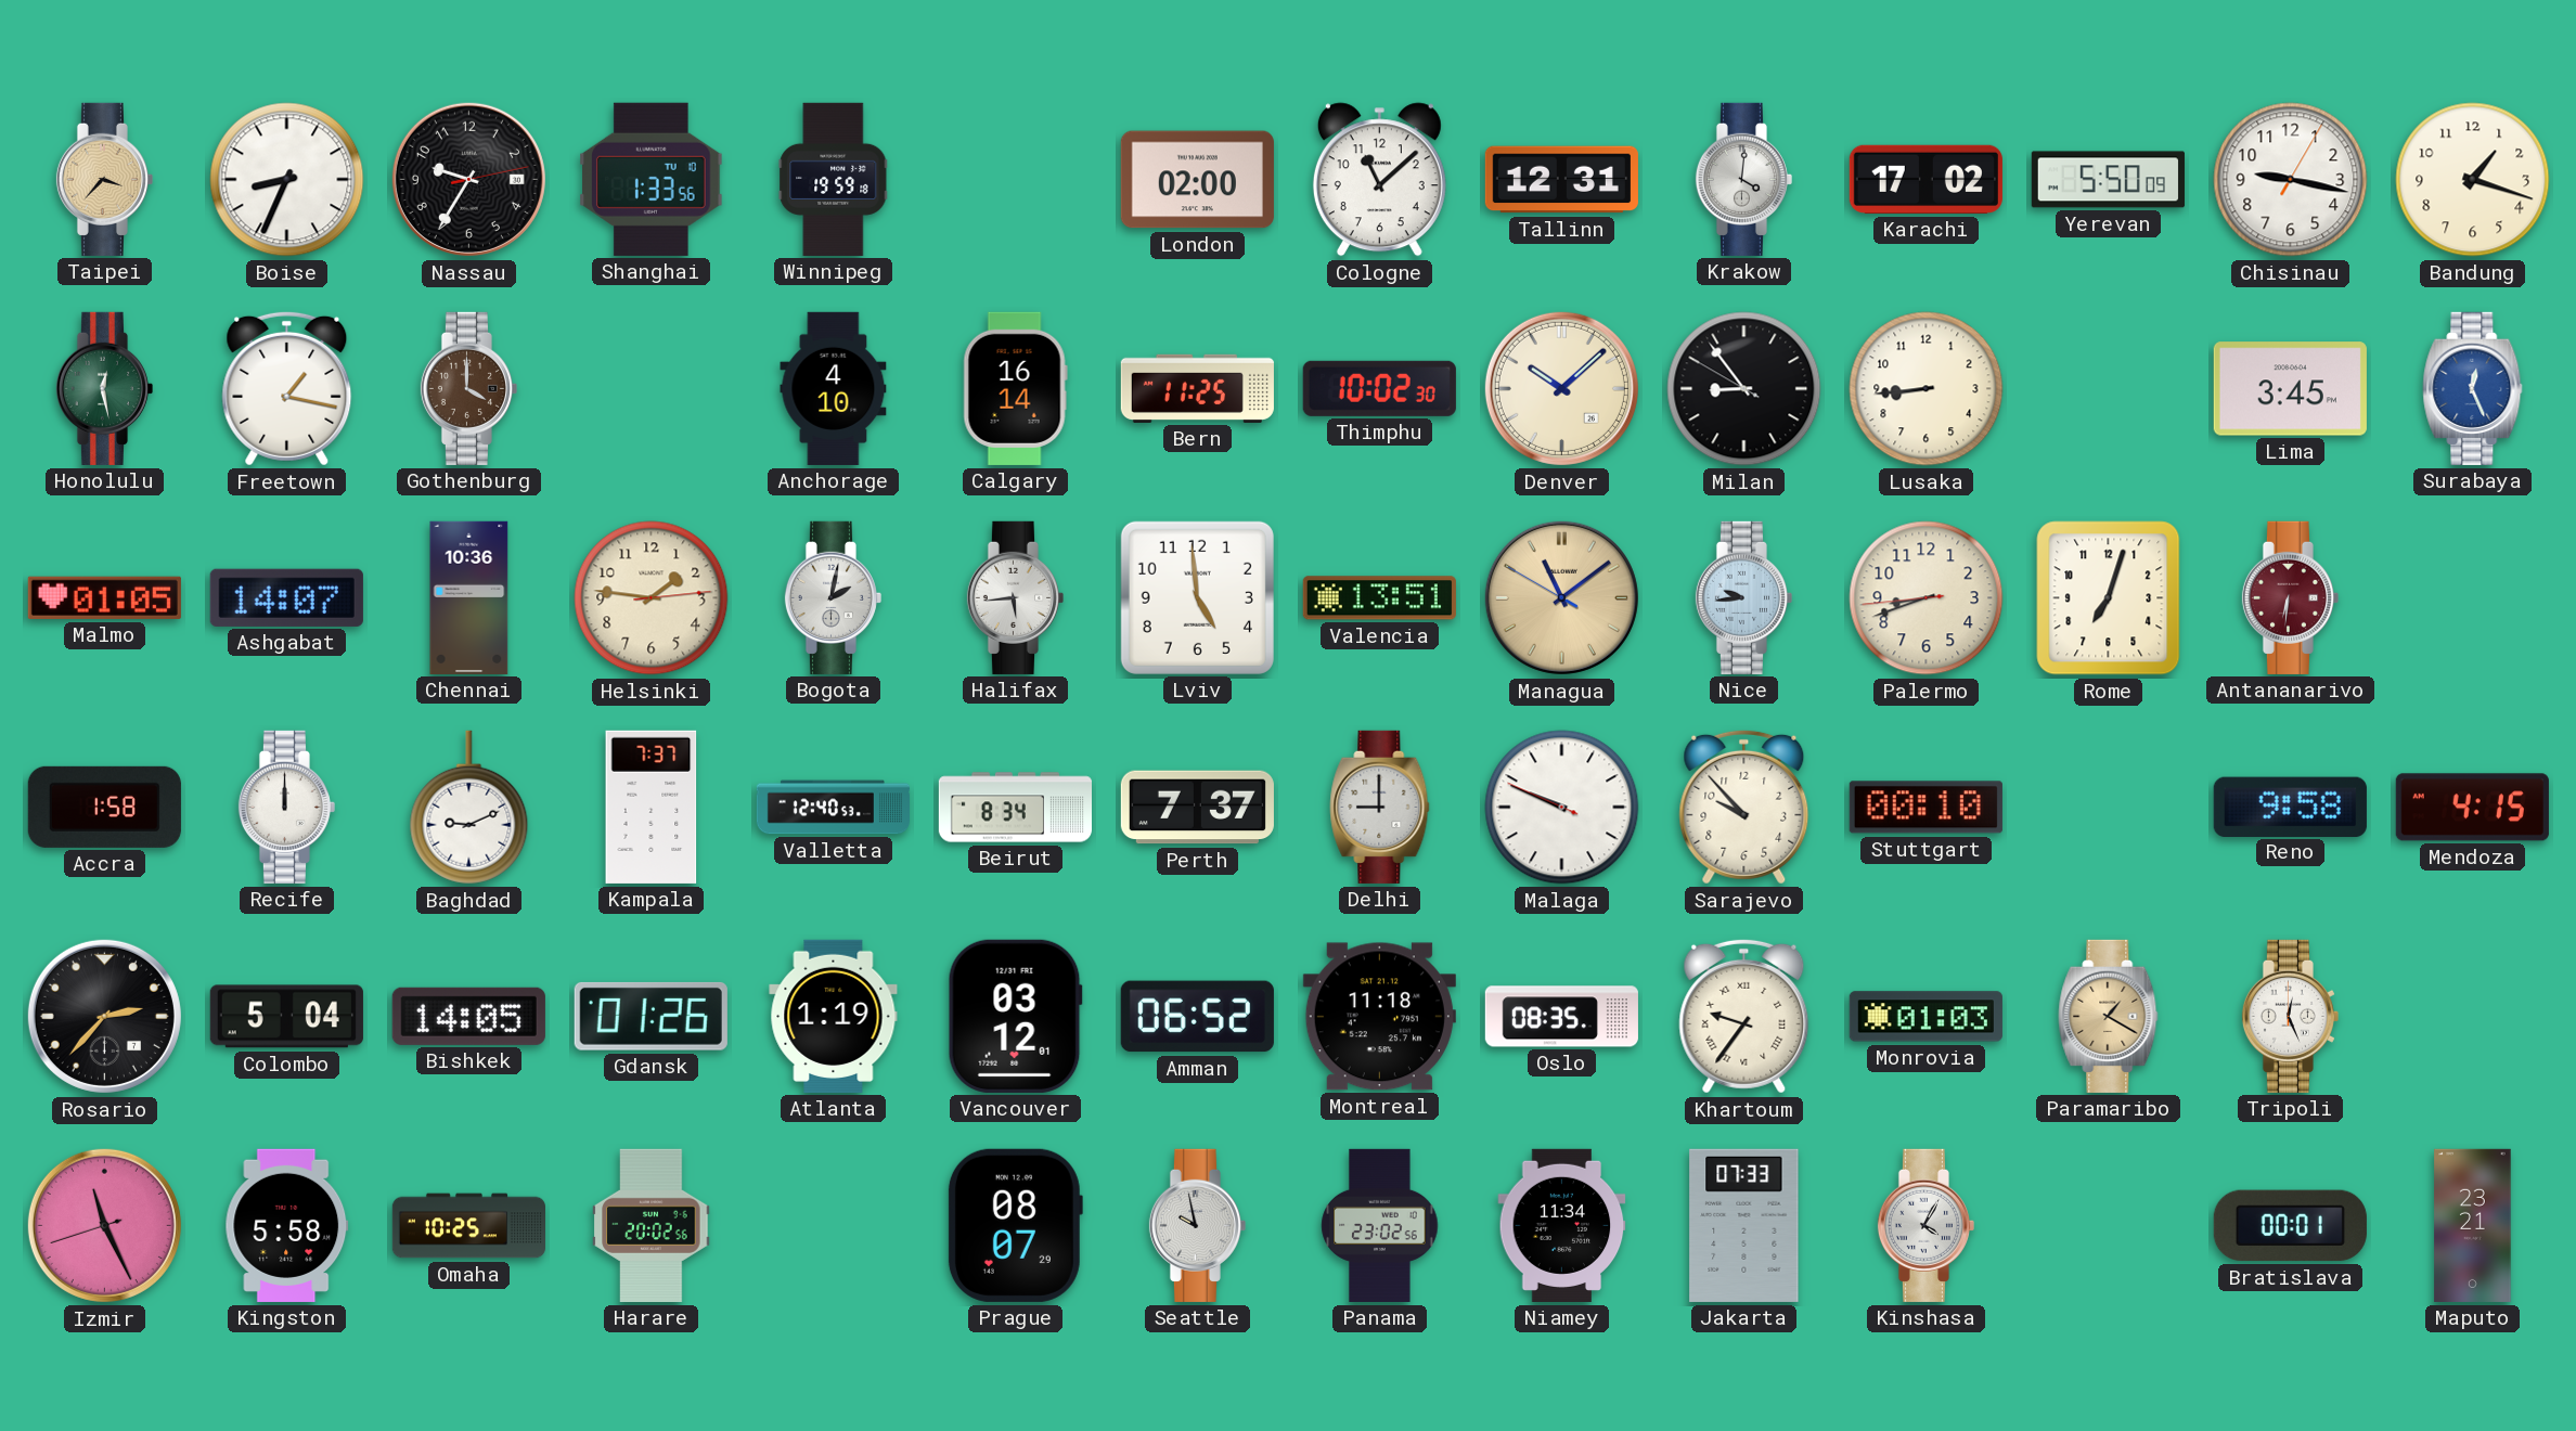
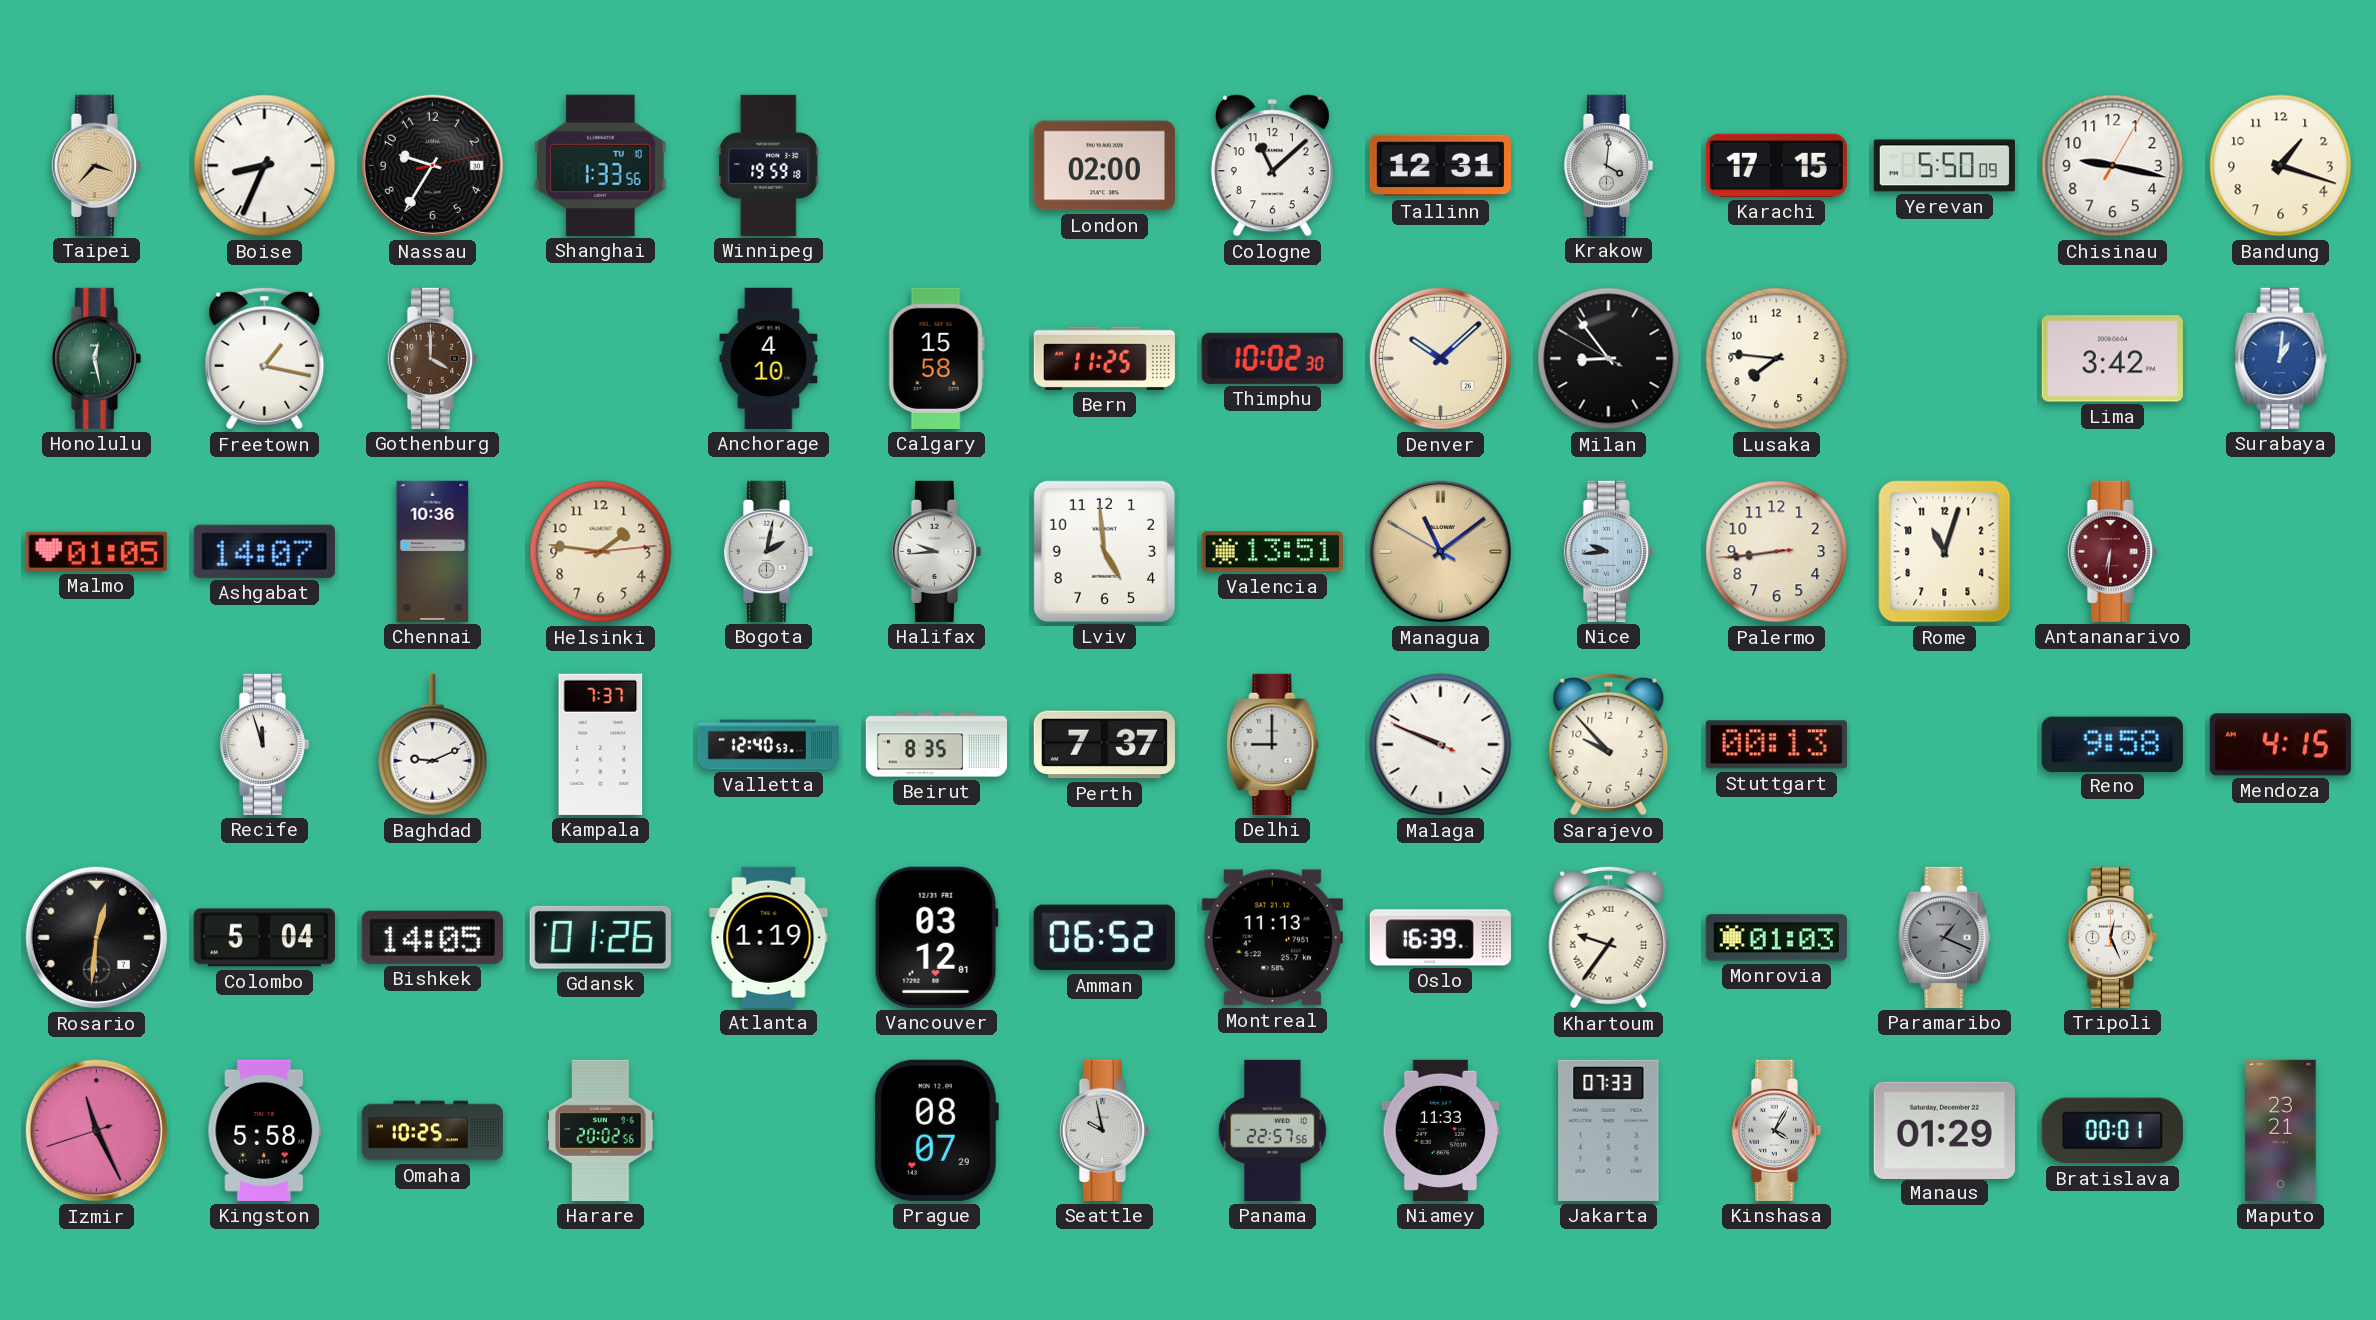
Karachi: 17:02 -> 17:15
Calgary: 16:14 -> 15:58
Lusaka: 8:44 -> 7:46
Lima: 3:45 -> 3:42
Surabaya: 12:26 -> 1:01
Halifax: 5:44 -> 9:44
Palermo: 8:41 -> 8:43
Rome: 7:03 -> 11:03
Accra: 1:58 -> none
Recife: 12:00 -> 11:57
Beirut: 8:34 -> 8:35
Stuttgart: 00:10 -> 00:13
Rosario: 2:37 -> 12:31
Montreal: 11:18 -> 11:13
Oslo: 08:35 -> 16:39
Paramaribo: 1:20 -> 1:19
Paramaribo dial: champagne -> grey
Panama: 23:02 -> 22:57
Niamey: 11:34 -> 11:33
Manaus: none -> 01:29
